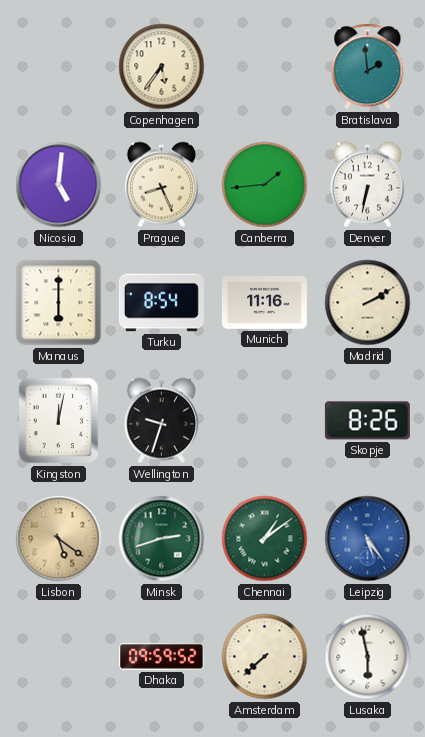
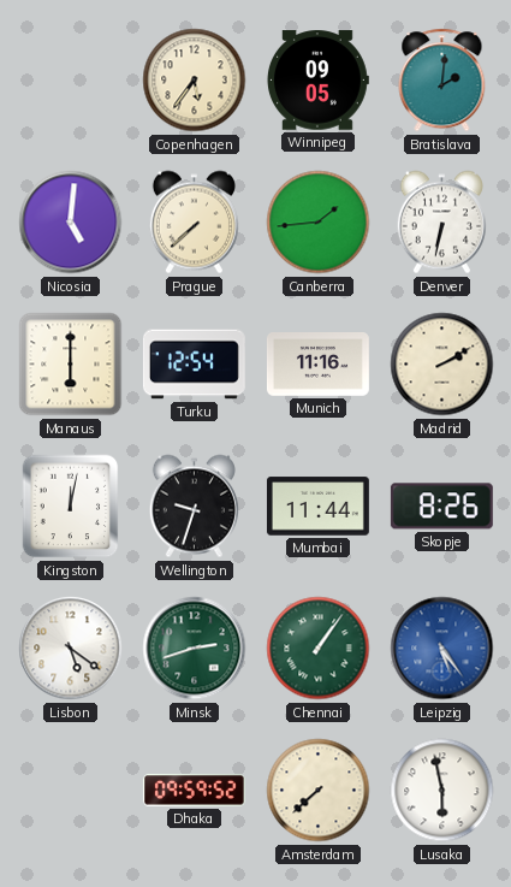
Winnipeg: none -> 09:05
Bratislava: 1:59 -> 2:01
Prague: 8:26 -> 7:38
Turku: 8:54 -> 12:54
Mumbai: none -> 11:44
Lisbon dial: champagne -> white
Chennai: 1:09 -> 1:06
